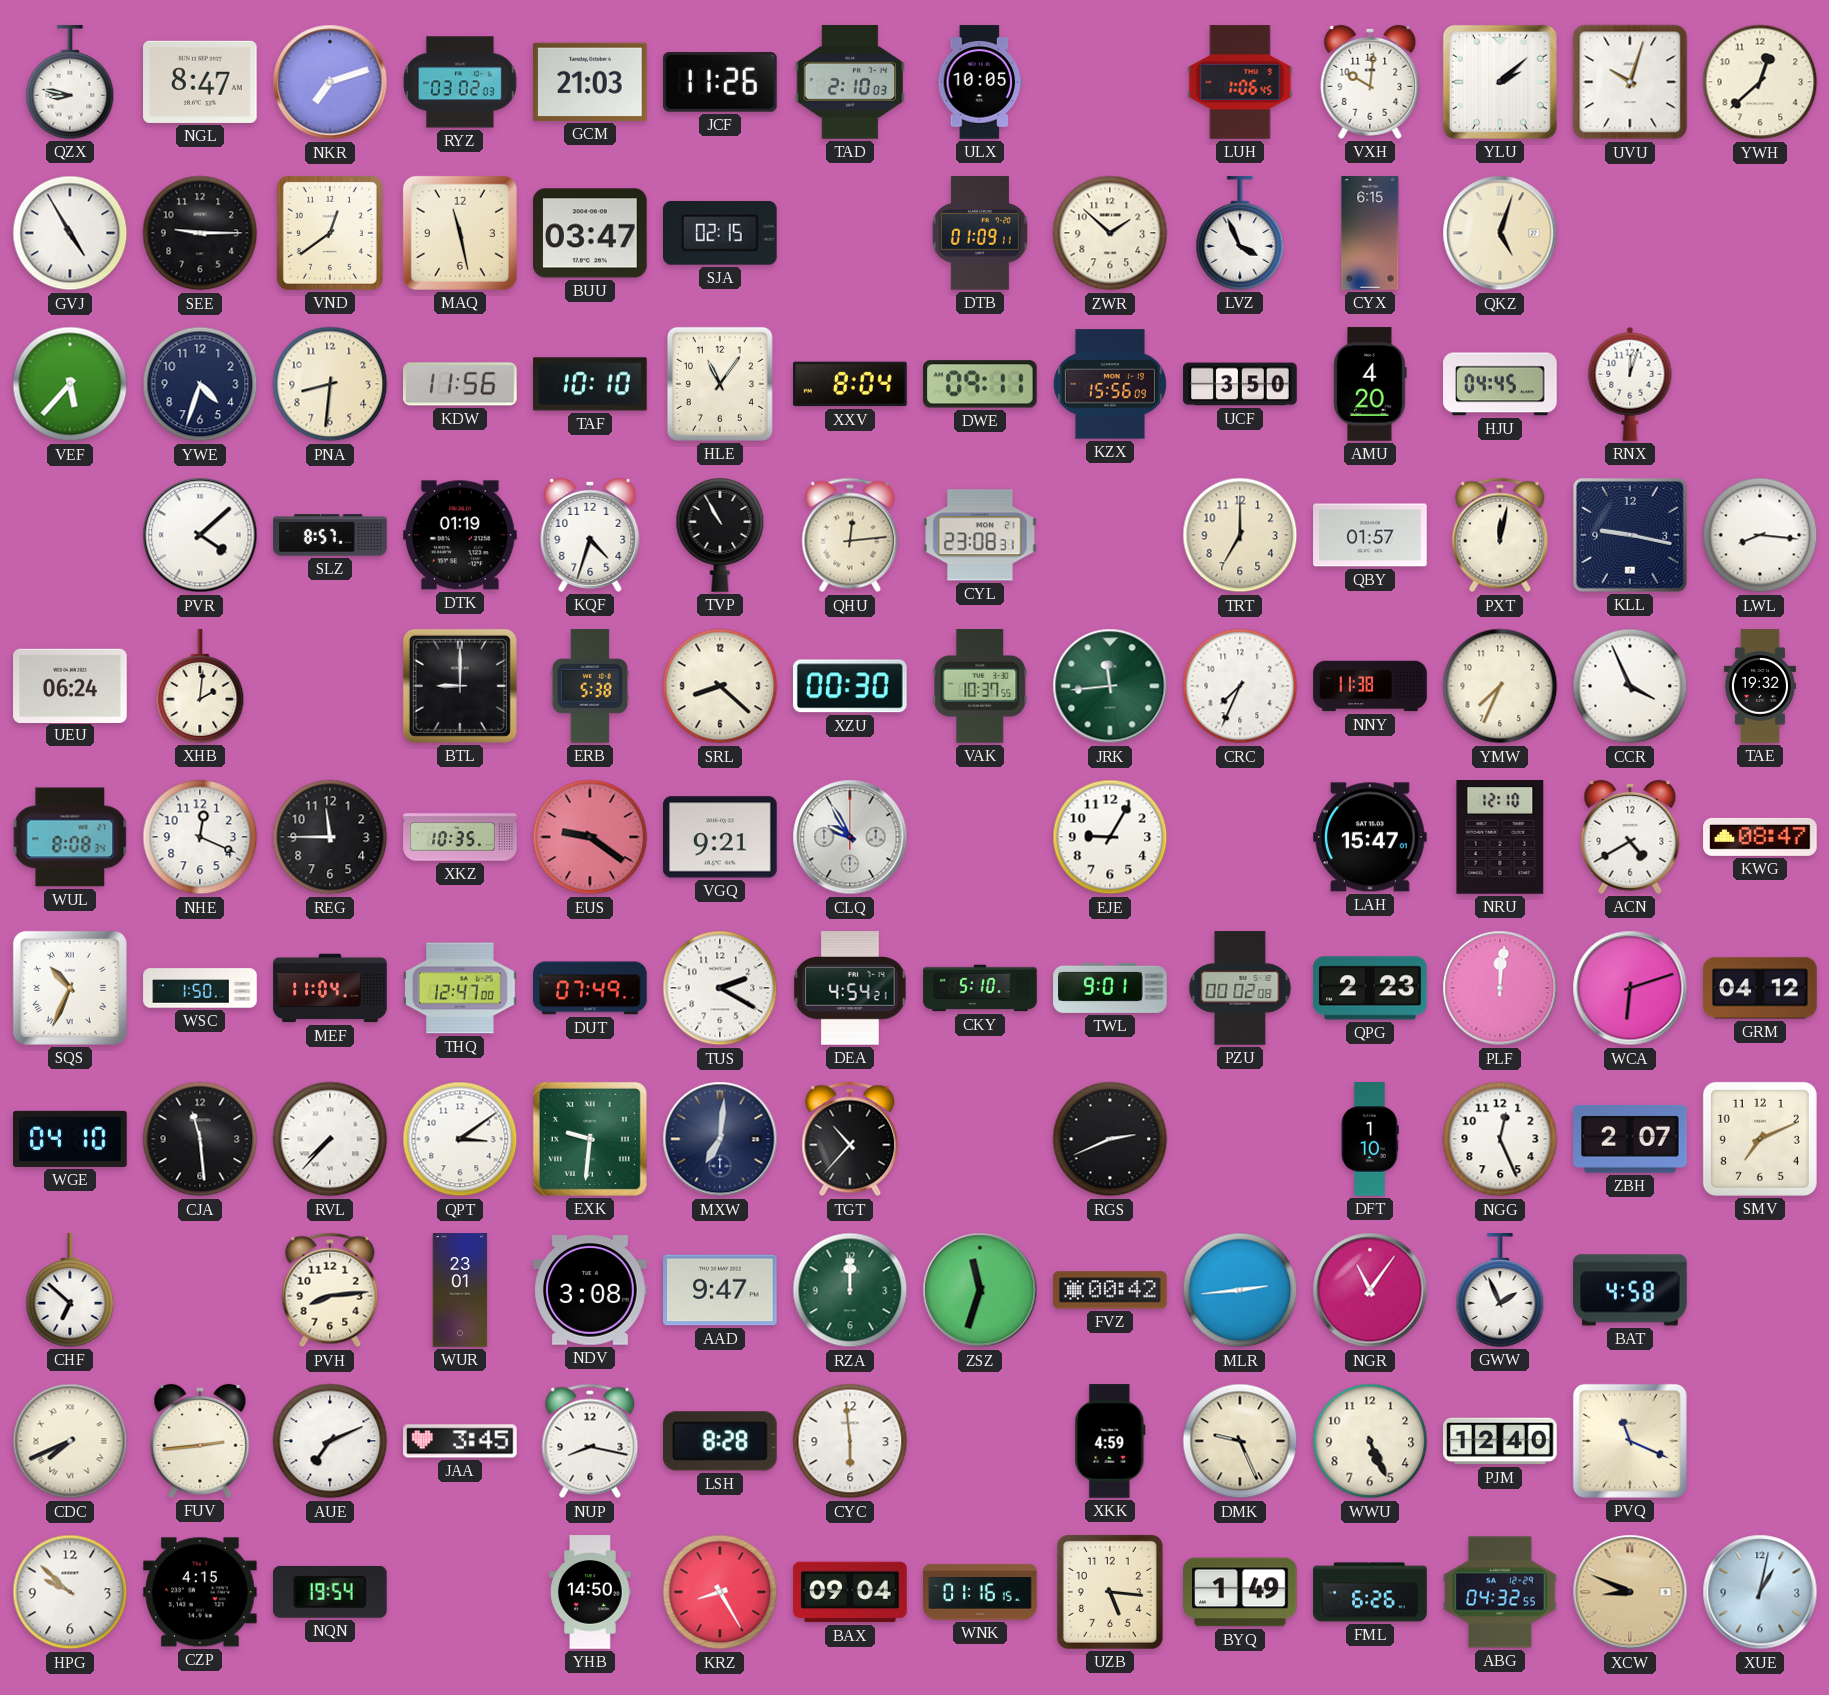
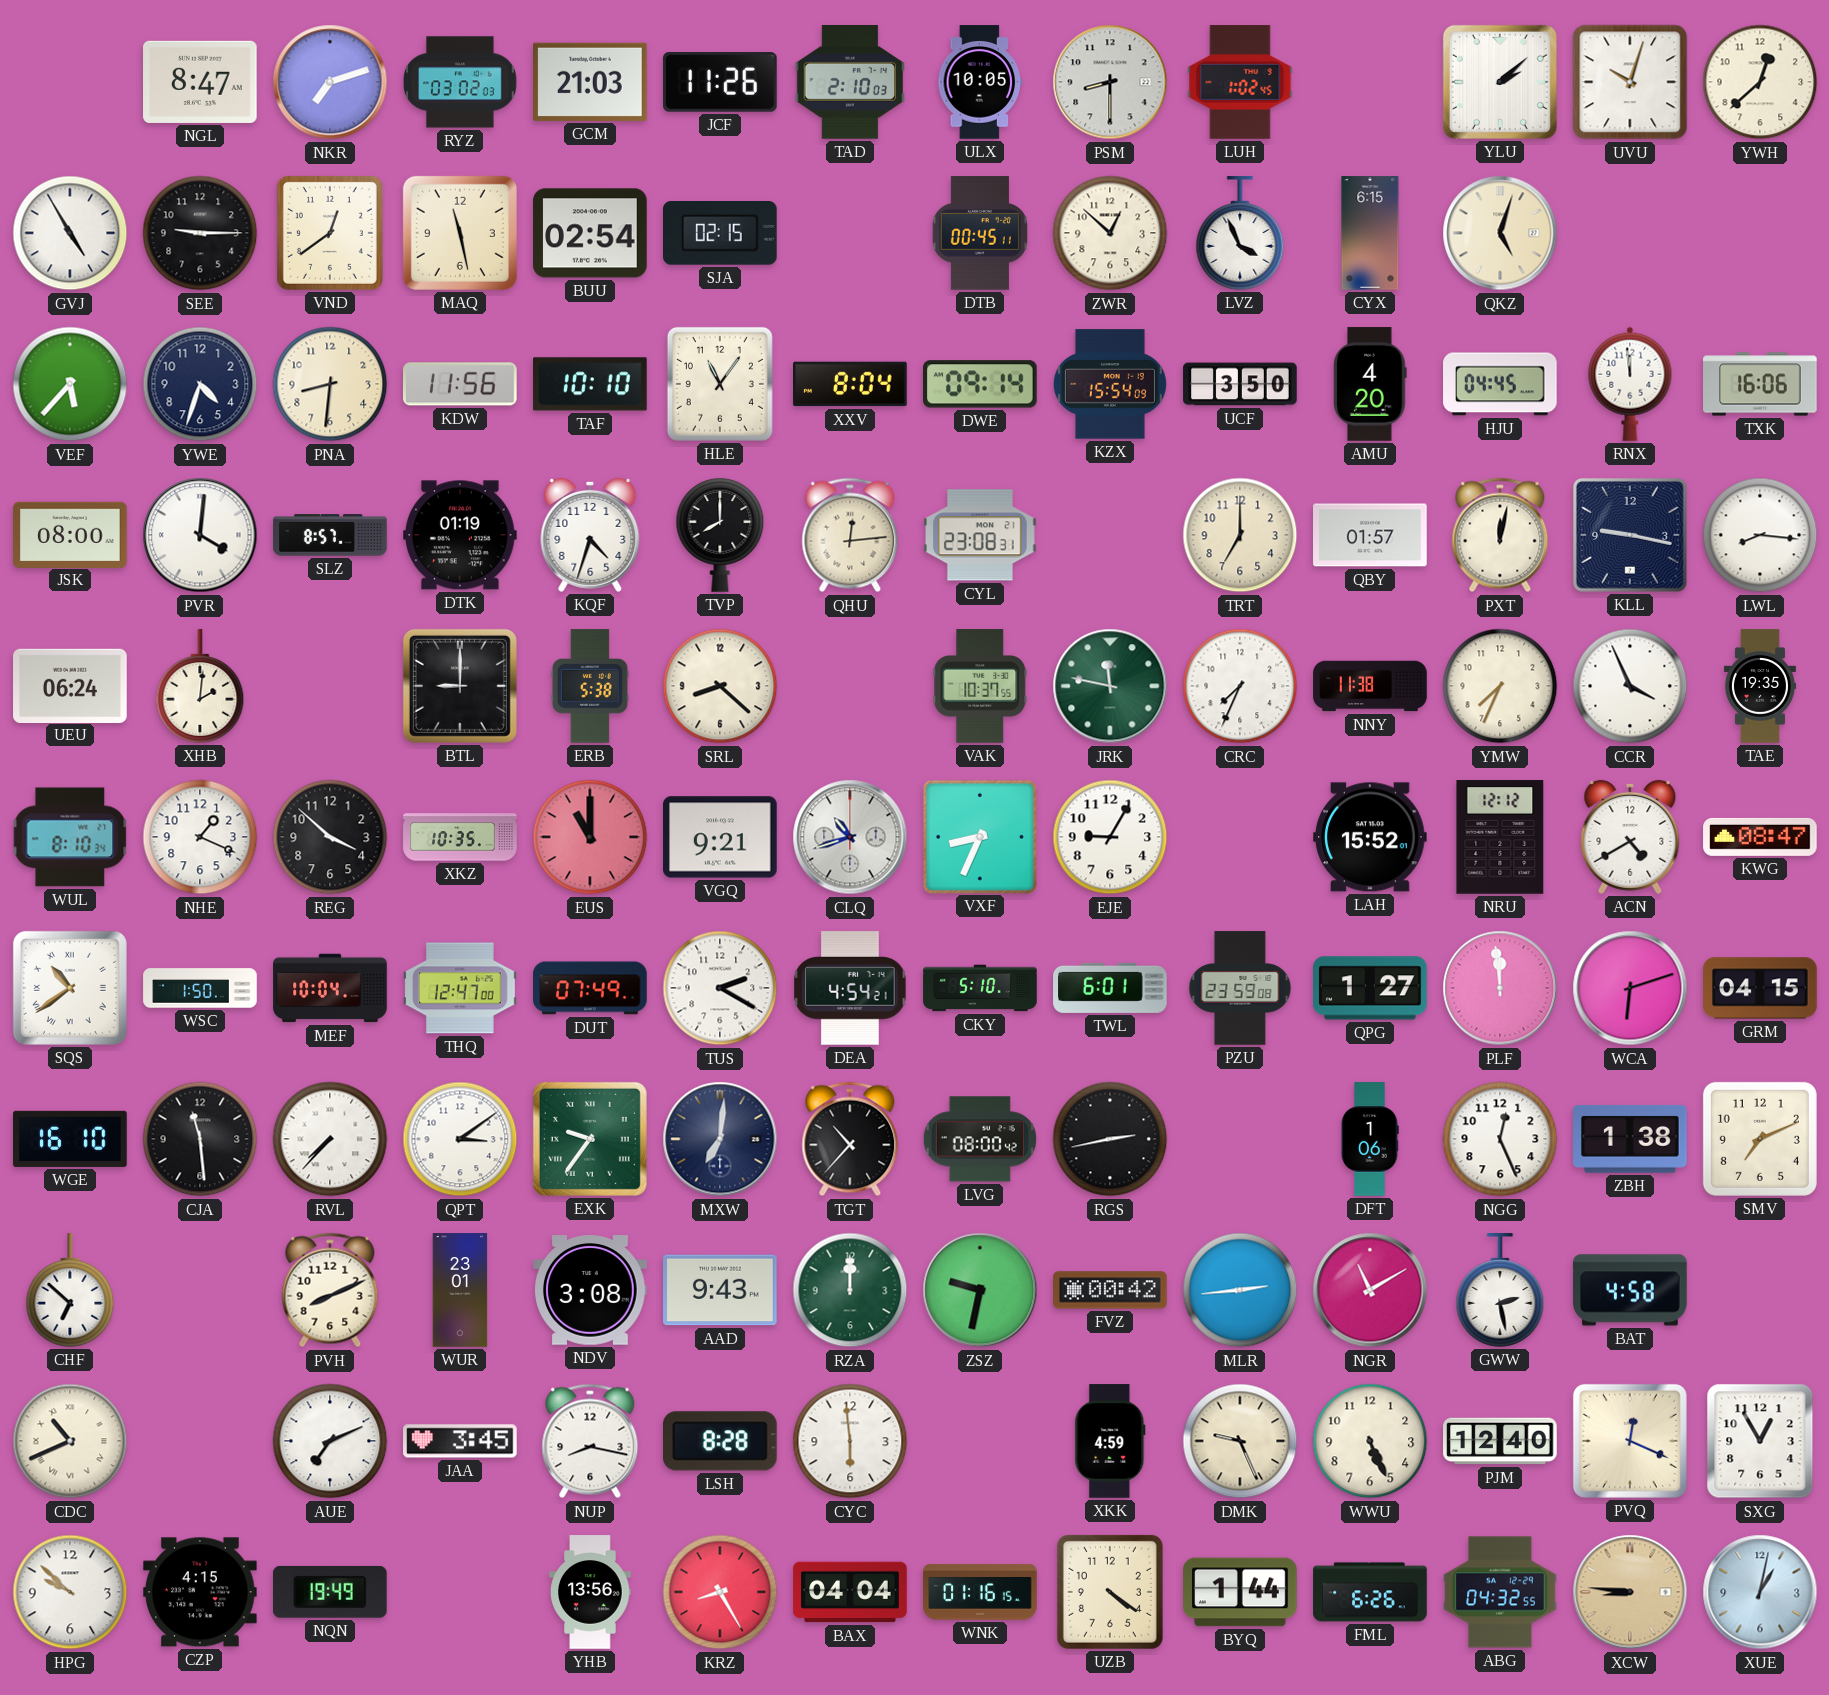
QZX: 8:47 -> none
PSM: none -> 8:30
LUH: 1:06 -> 1:02
VXH: 10:01 -> none
BUU: 03:47 -> 02:54
DTB: 01:09 -> 00:45
ZWR: 1:52 -> 12:52
DWE: 09:11 -> 09:14
KZX: 15:56 -> 15:54
RNX: 12:03 -> 11:59
TXK: none -> 16:06
JSK: none -> 08:00
PVR: 4:08 -> 4:01
TVP: 10:55 -> 8:00
XZU: 00:30 -> none
JRK: 11:44 -> 11:47
TAE: 19:32 -> 19:35
WUL: 8:08 -> 8:10
NHE: 12:19 -> 1:19
REG: 11:45 -> 3:52
EUS: 9:21 -> 11:00
CLQ: 9:55 -> 10:42
VXF: none -> 8:34
LAH: 15:47 -> 15:52
NRU: 12:10 -> 12:12
SQS: 10:34 -> 10:39
MEF: 11:04 -> 10:04
TWL: 9:01 -> 6:01
PZU: 00:02 -> 23:59
QPG: 2:23 -> 1:27
PLF: 12:01 -> 11:59
GRM: 04:12 -> 04:15
WGE: 04:10 -> 16:10
EXK: 9:31 -> 9:36
LVG: none -> 08:00
RGS: 2:41 -> 2:43
DFT: 1:10 -> 1:06
ZBH: 2:07 -> 1:38
PVH: 8:14 -> 8:11
AAD: 9:47 -> 9:43
ZSZ: 11:33 -> 9:32
NGR: 11:06 -> 11:10
GWW: 1:56 -> 2:28
CDC: 7:41 -> 10:41
FUV: 2:44 -> none
PVQ: 11:19 -> 12:19
SXG: none -> 12:55
NQN: 19:54 -> 19:49
YHB: 14:50 -> 13:56
BAX: 09:04 -> 04:04
UZB: 5:16 -> 4:21
BYQ: 1:49 -> 1:44
XCW: 8:49 -> 8:46
